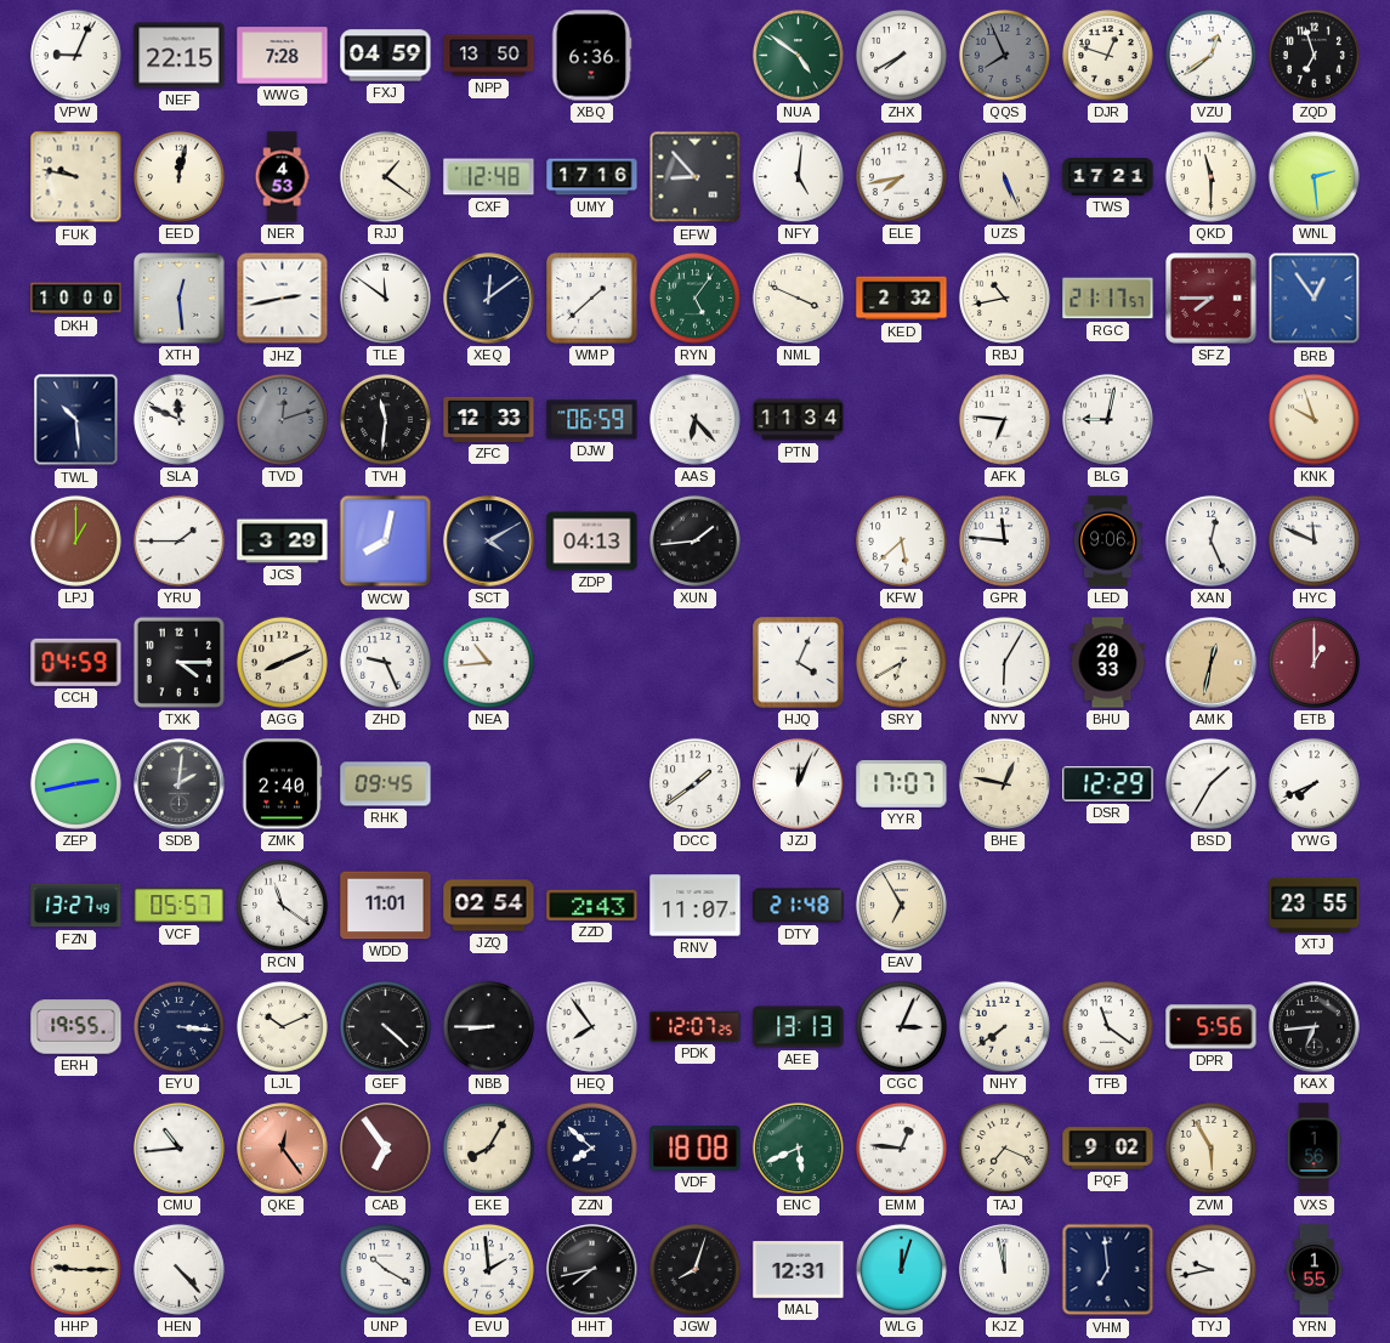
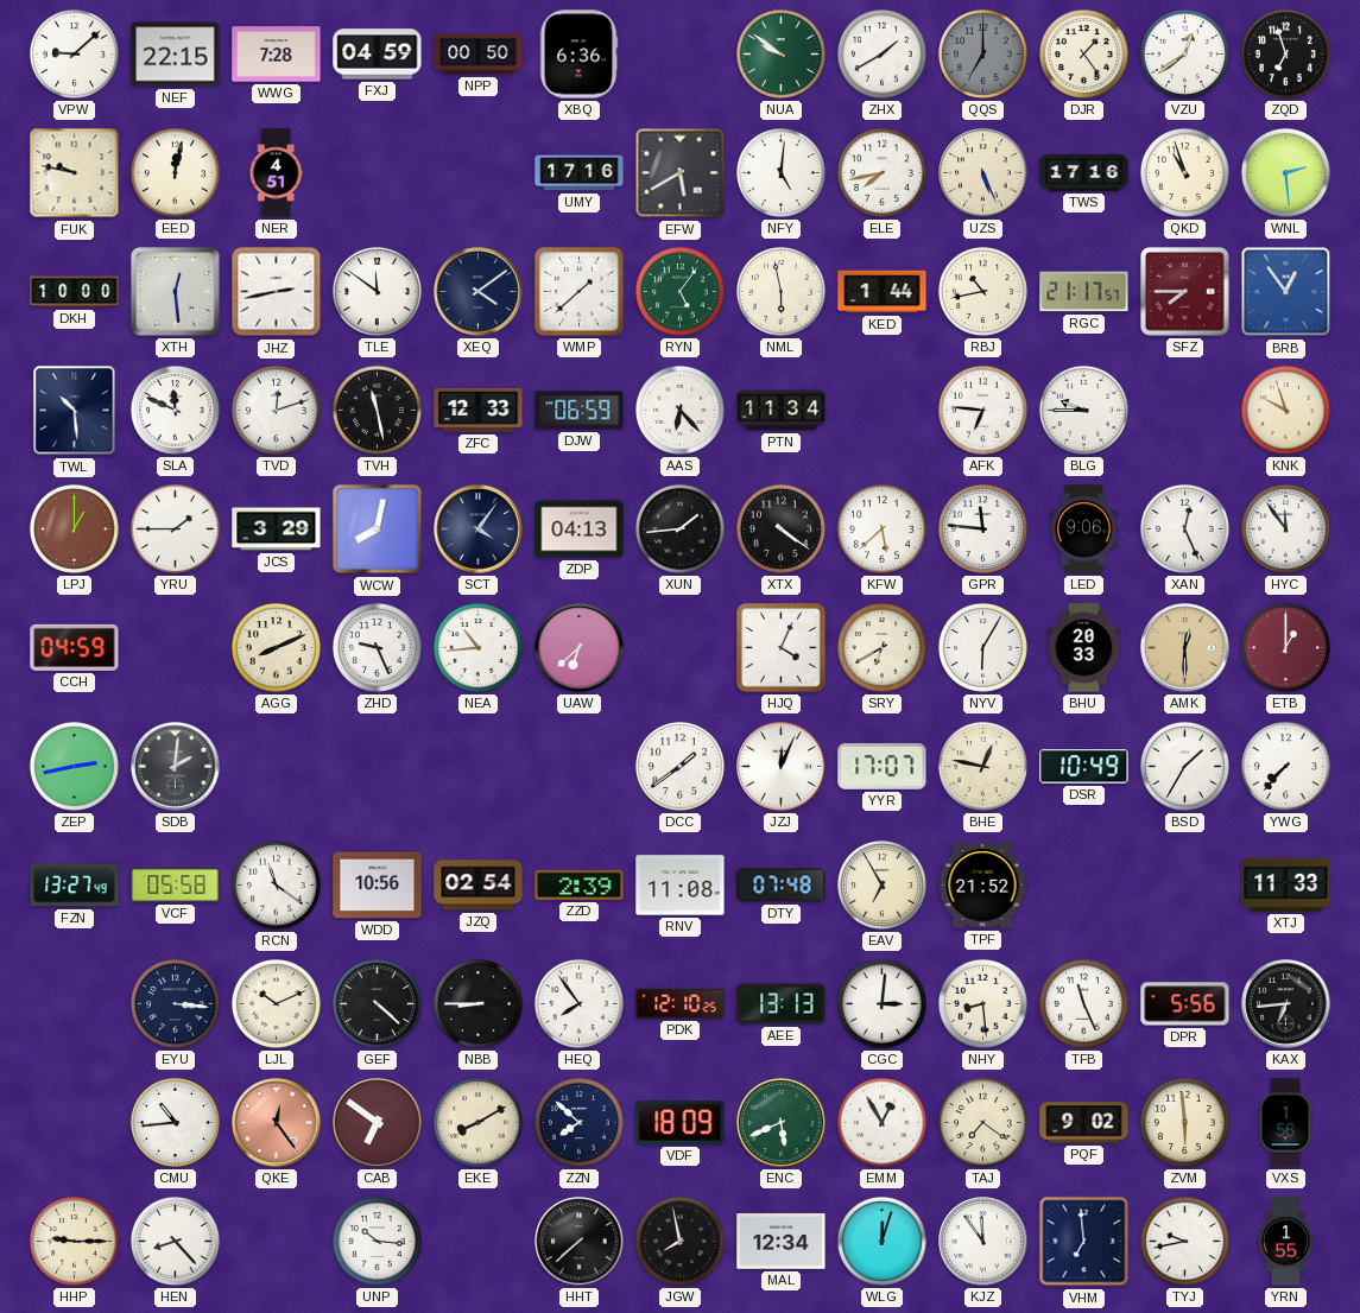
VPW: 9:04 -> 9:08
NPP: 13:50 -> 00:50
NUA: 4:51 -> 9:51
ZHX: 7:40 -> 1:40
QQS: 7:56 -> 7:00
DJR: 12:48 -> 1:24
NER: 4:53 -> 4:51
RJJ: 1:21 -> none
CXF: 12:48 -> none
EFW: 8:53 -> 5:40
TWS: 17:21 -> 17:16
QKD: 11:30 -> 10:57
XEQ: 12:09 -> 4:09
NML: 3:49 -> 5:58
KED: 2:32 -> 1:44
TVD dial: grey -> white
TVH: 11:31 -> 11:28
BLG: 9:02 -> 9:45
SCT: 4:10 -> 4:06
XTX: none -> 4:21
HYC: 11:49 -> 11:54
TXK: 4:15 -> none
UAW: none -> 6:38
AMK: 12:32 -> 12:30
ZMK: 2:40 -> none
RHK: 09:45 -> none
DSR: 12:29 -> 10:49
YWG: 7:41 -> 7:37
VCF: 05:57 -> 05:58
WDD: 11:01 -> 10:56
ZZD: 2:43 -> 2:39
RNV: 11:07 -> 11:08
DTY: 21:48 -> 07:48
TPF: none -> 21:52
XTJ: 23:55 -> 11:33
ERH: 19:55 -> none
PDK: 12:07 -> 12:10
CGC: 3:04 -> 3:01
NHY: 7:39 -> 8:29
TFB: 11:21 -> 11:26
CAB: 6:54 -> 6:51
EKE: 8:05 -> 8:10
VDF: 18:08 -> 18:09
EMM: 12:46 -> 12:55
TAJ: 7:19 -> 7:21
ZVM: 5:55 -> 5:59
HEN: 4:23 -> 8:23
UNP: 10:20 -> 10:16
EVU: 1:59 -> none
HHT: 7:43 -> 7:38
JGW: 8:03 -> 7:58
MAL: 12:31 -> 12:34
KJZ: 11:58 -> 11:54
